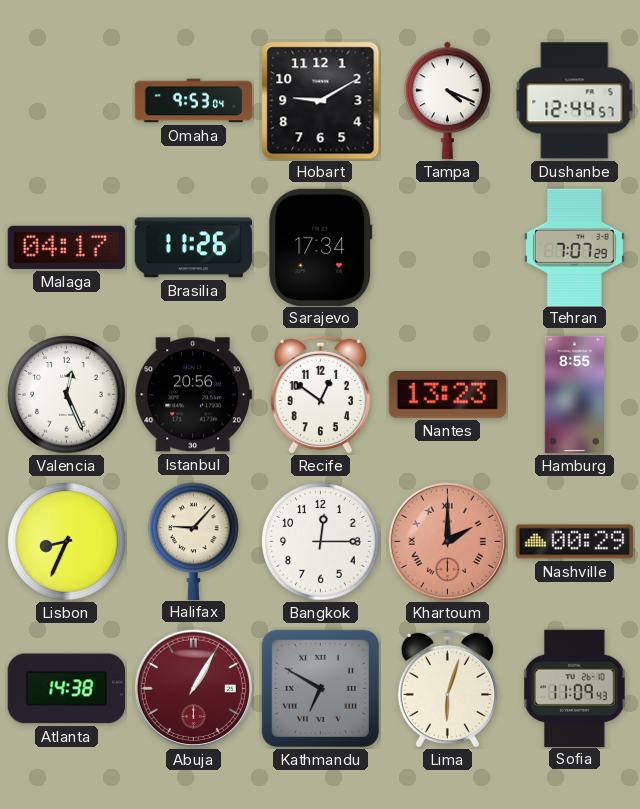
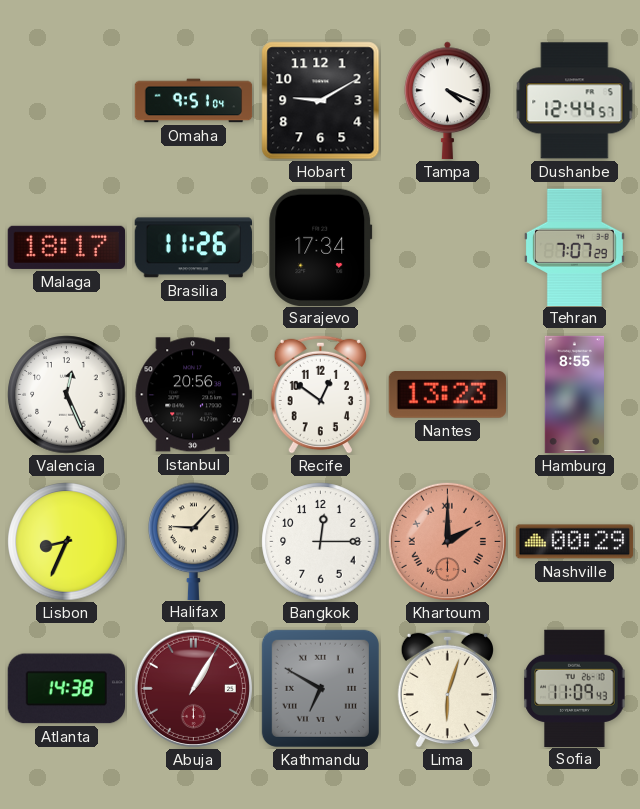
Omaha: 9:53 -> 9:51
Malaga: 04:17 -> 18:17
